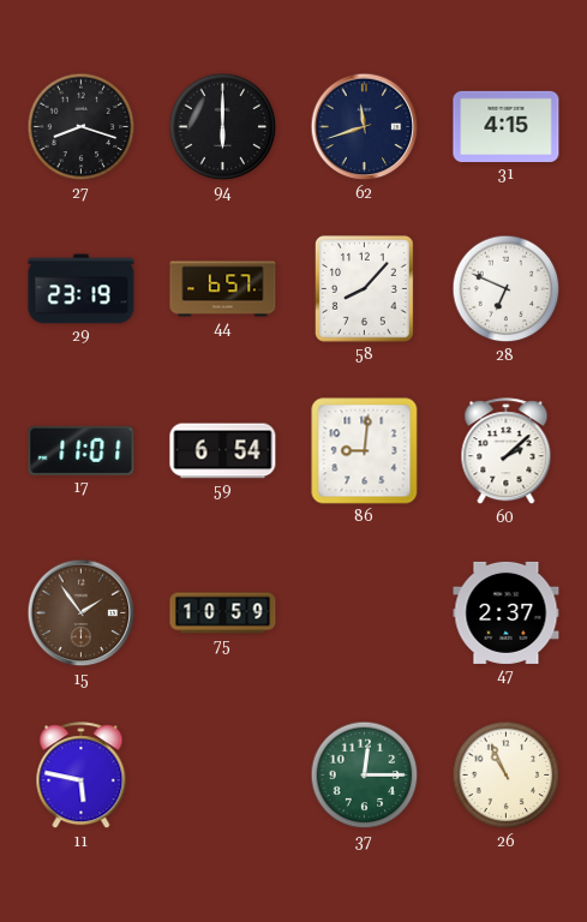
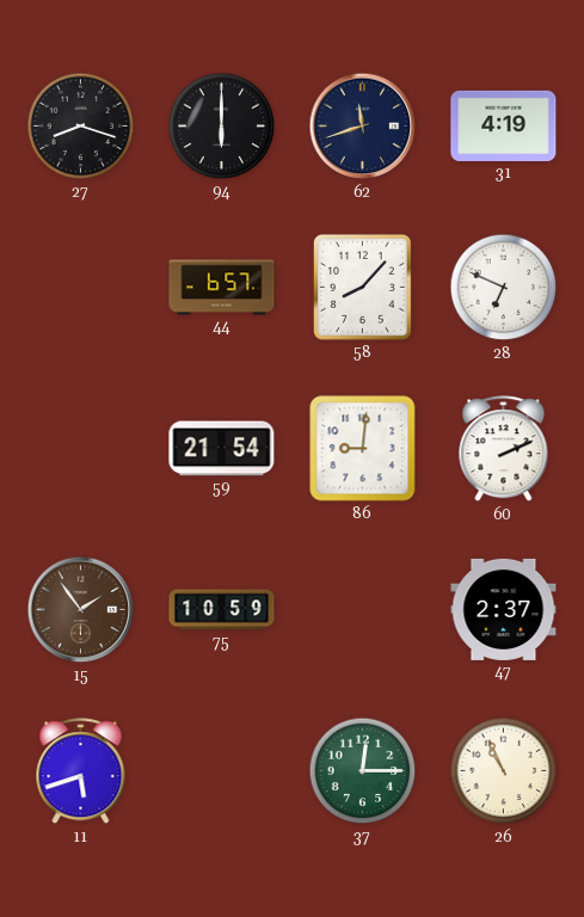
31: 4:15 -> 4:19
29: 23:19 -> none
17: 11:01 -> none
59: 6:54 -> 21:54
60: 2:08 -> 2:11
11: 5:47 -> 5:42
